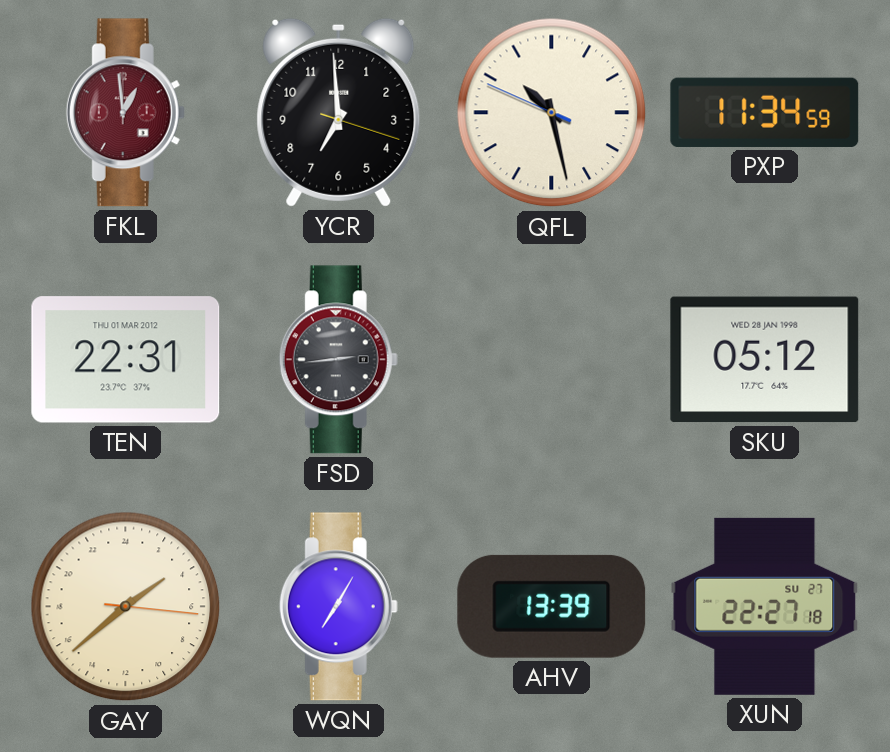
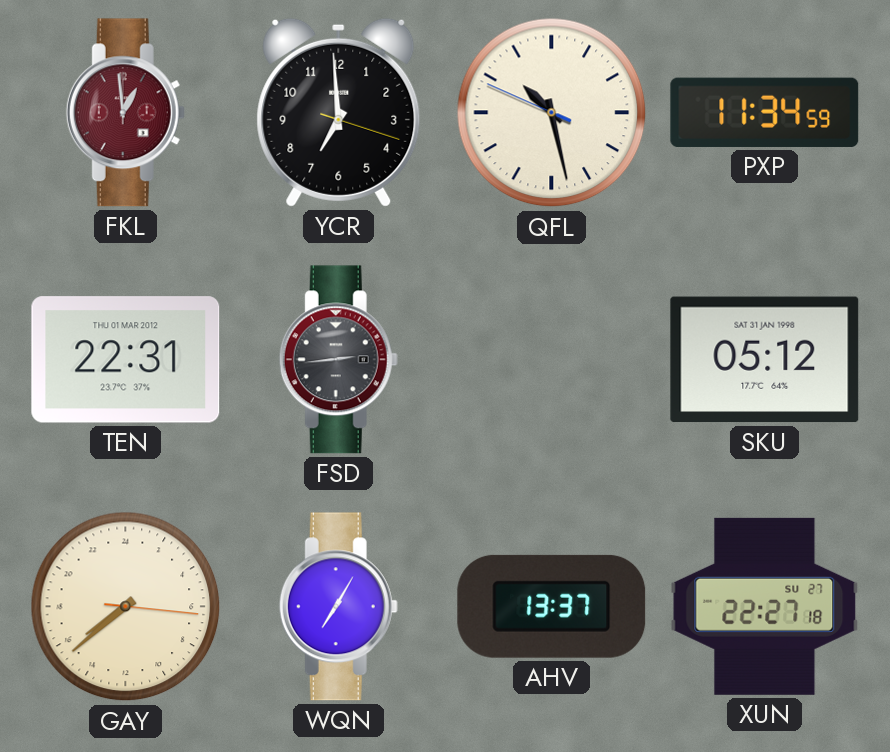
SKU date: WED 28 JAN 1998 -> SAT 31 JAN 1998
GAY: 3:38 -> 15:38
AHV: 13:39 -> 13:37
